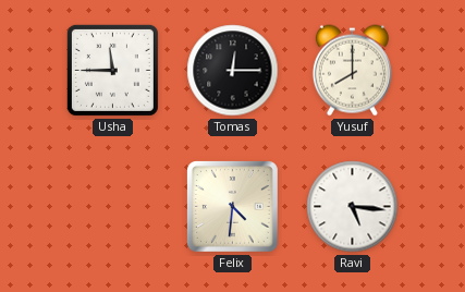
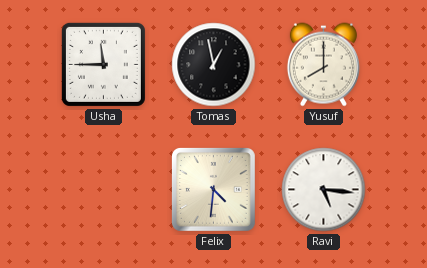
Tomas: 12:15 -> 12:58
